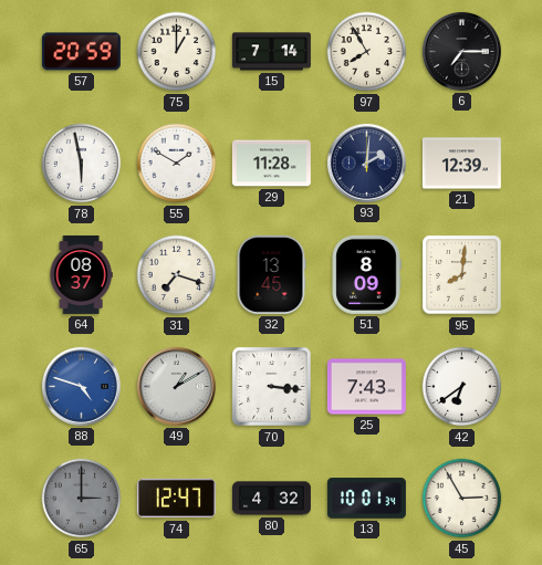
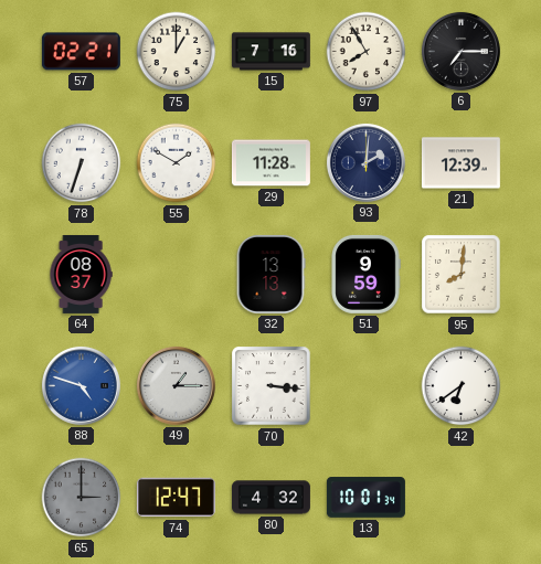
57: 20:59 -> 02:21
15: 7:14 -> 7:16
78: 5:58 -> 6:33
31: 7:18 -> none
32: 13:45 -> 13:13
51: 8:09 -> 9:59
49: 1:10 -> 1:15
25: 7:43 -> none
45: 2:55 -> none
